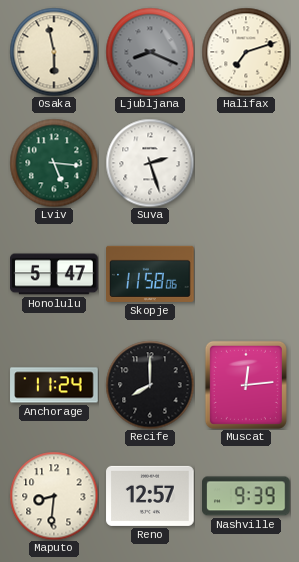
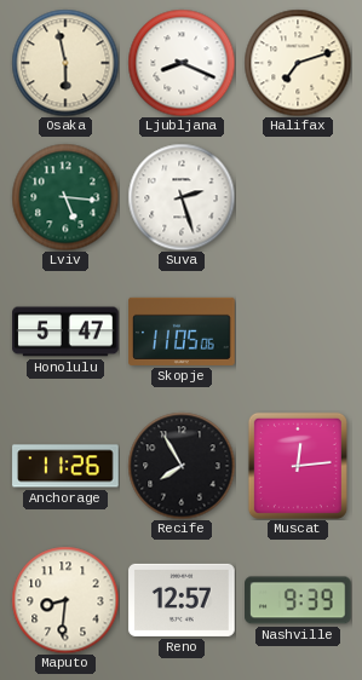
Ljubljana dial: grey -> white
Skopje: 11:58 -> 11:05
Anchorage: 11:24 -> 11:26
Recife: 8:00 -> 7:55
